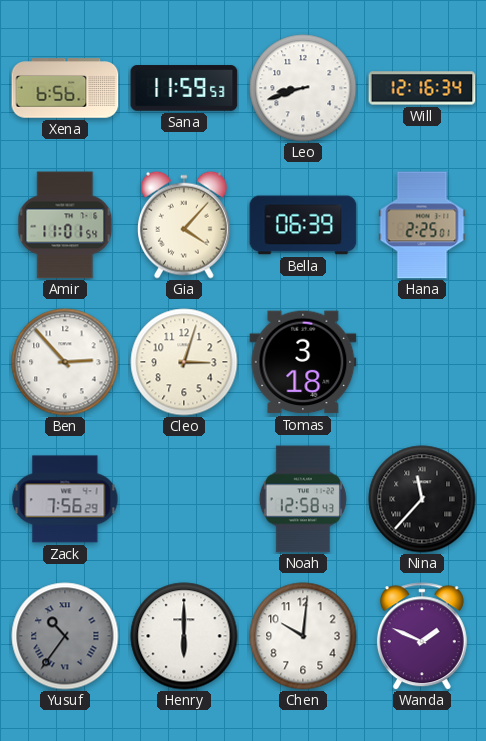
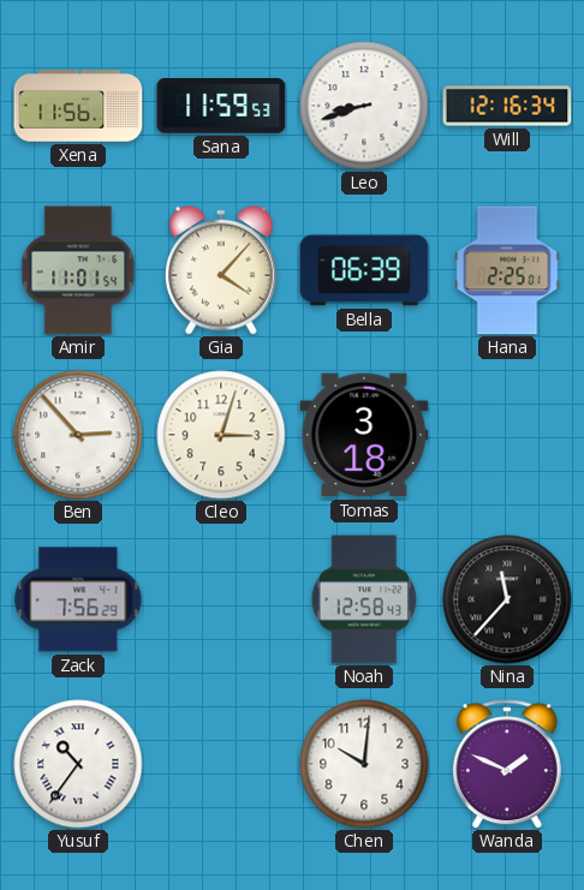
Xena: 6:56 -> 11:56
Yusuf dial: grey -> white
Henry: 6:00 -> none
